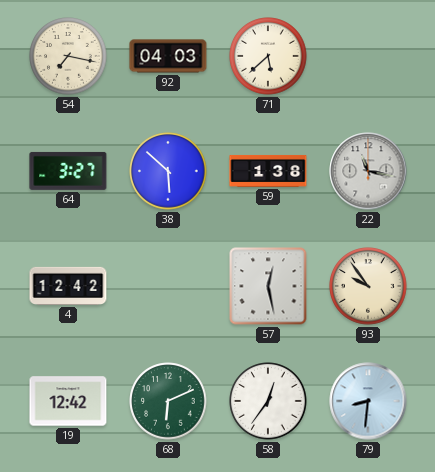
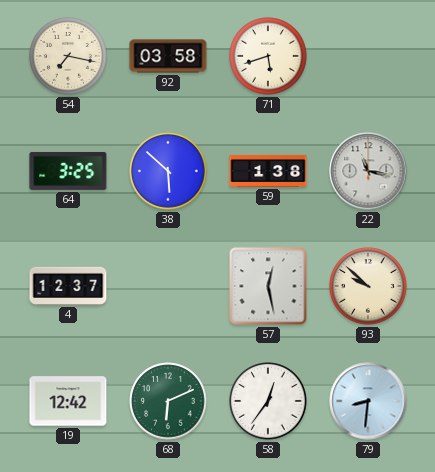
92: 04:03 -> 03:58
71: 5:38 -> 5:42
64: 3:27 -> 3:25
4: 12:42 -> 12:37
93: 9:54 -> 9:52
